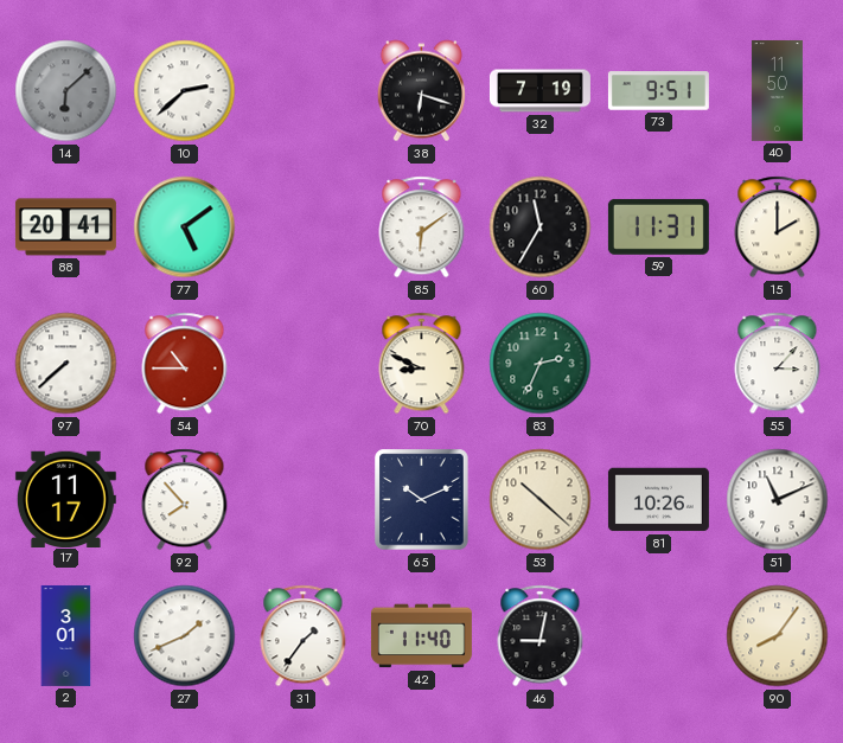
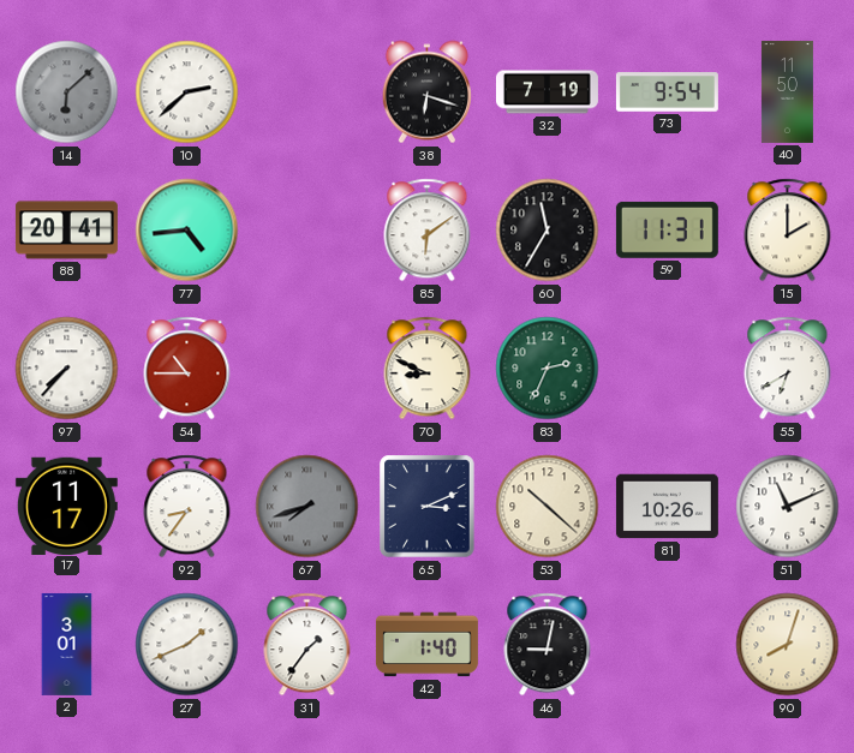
73: 9:51 -> 9:54
77: 5:09 -> 4:44
97: 7:38 -> 7:37
55: 3:07 -> 6:40
92: 7:53 -> 8:36
67: none -> 7:42
65: 10:11 -> 3:11
42: 11:40 -> 1:40
90: 8:06 -> 8:03
